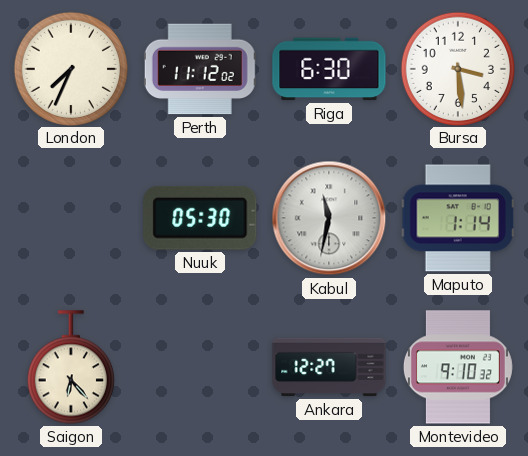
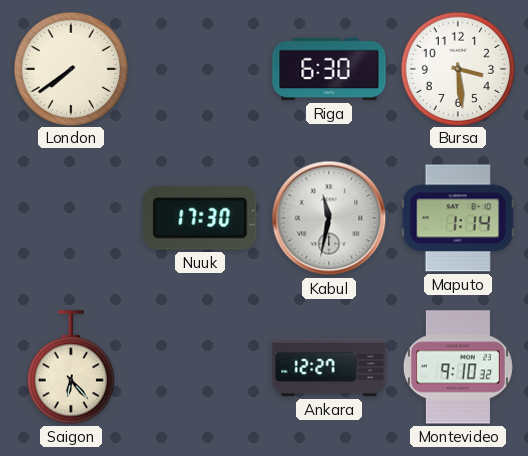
London: 7:34 -> 7:39
Perth: 11:12 -> none
Nuuk: 05:30 -> 17:30
